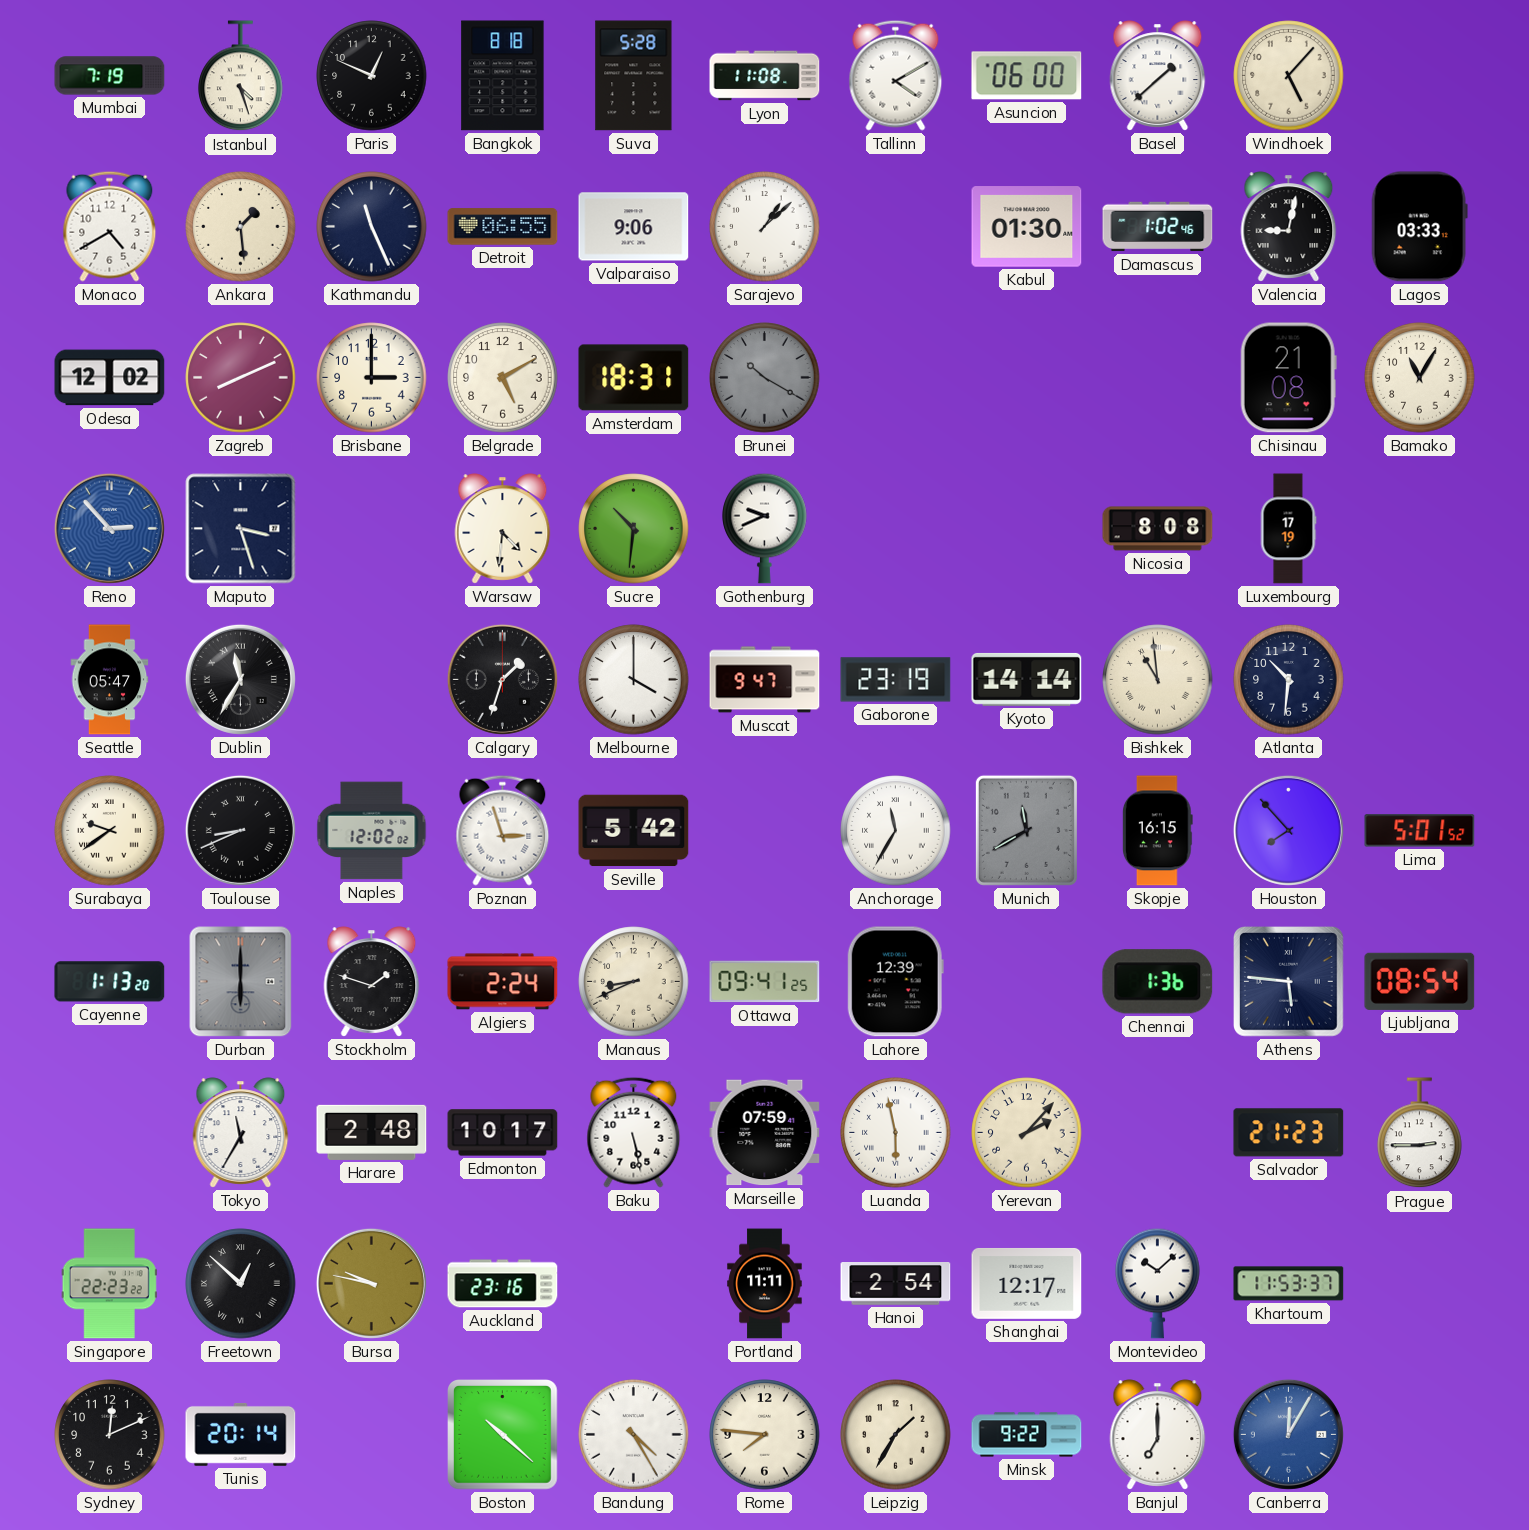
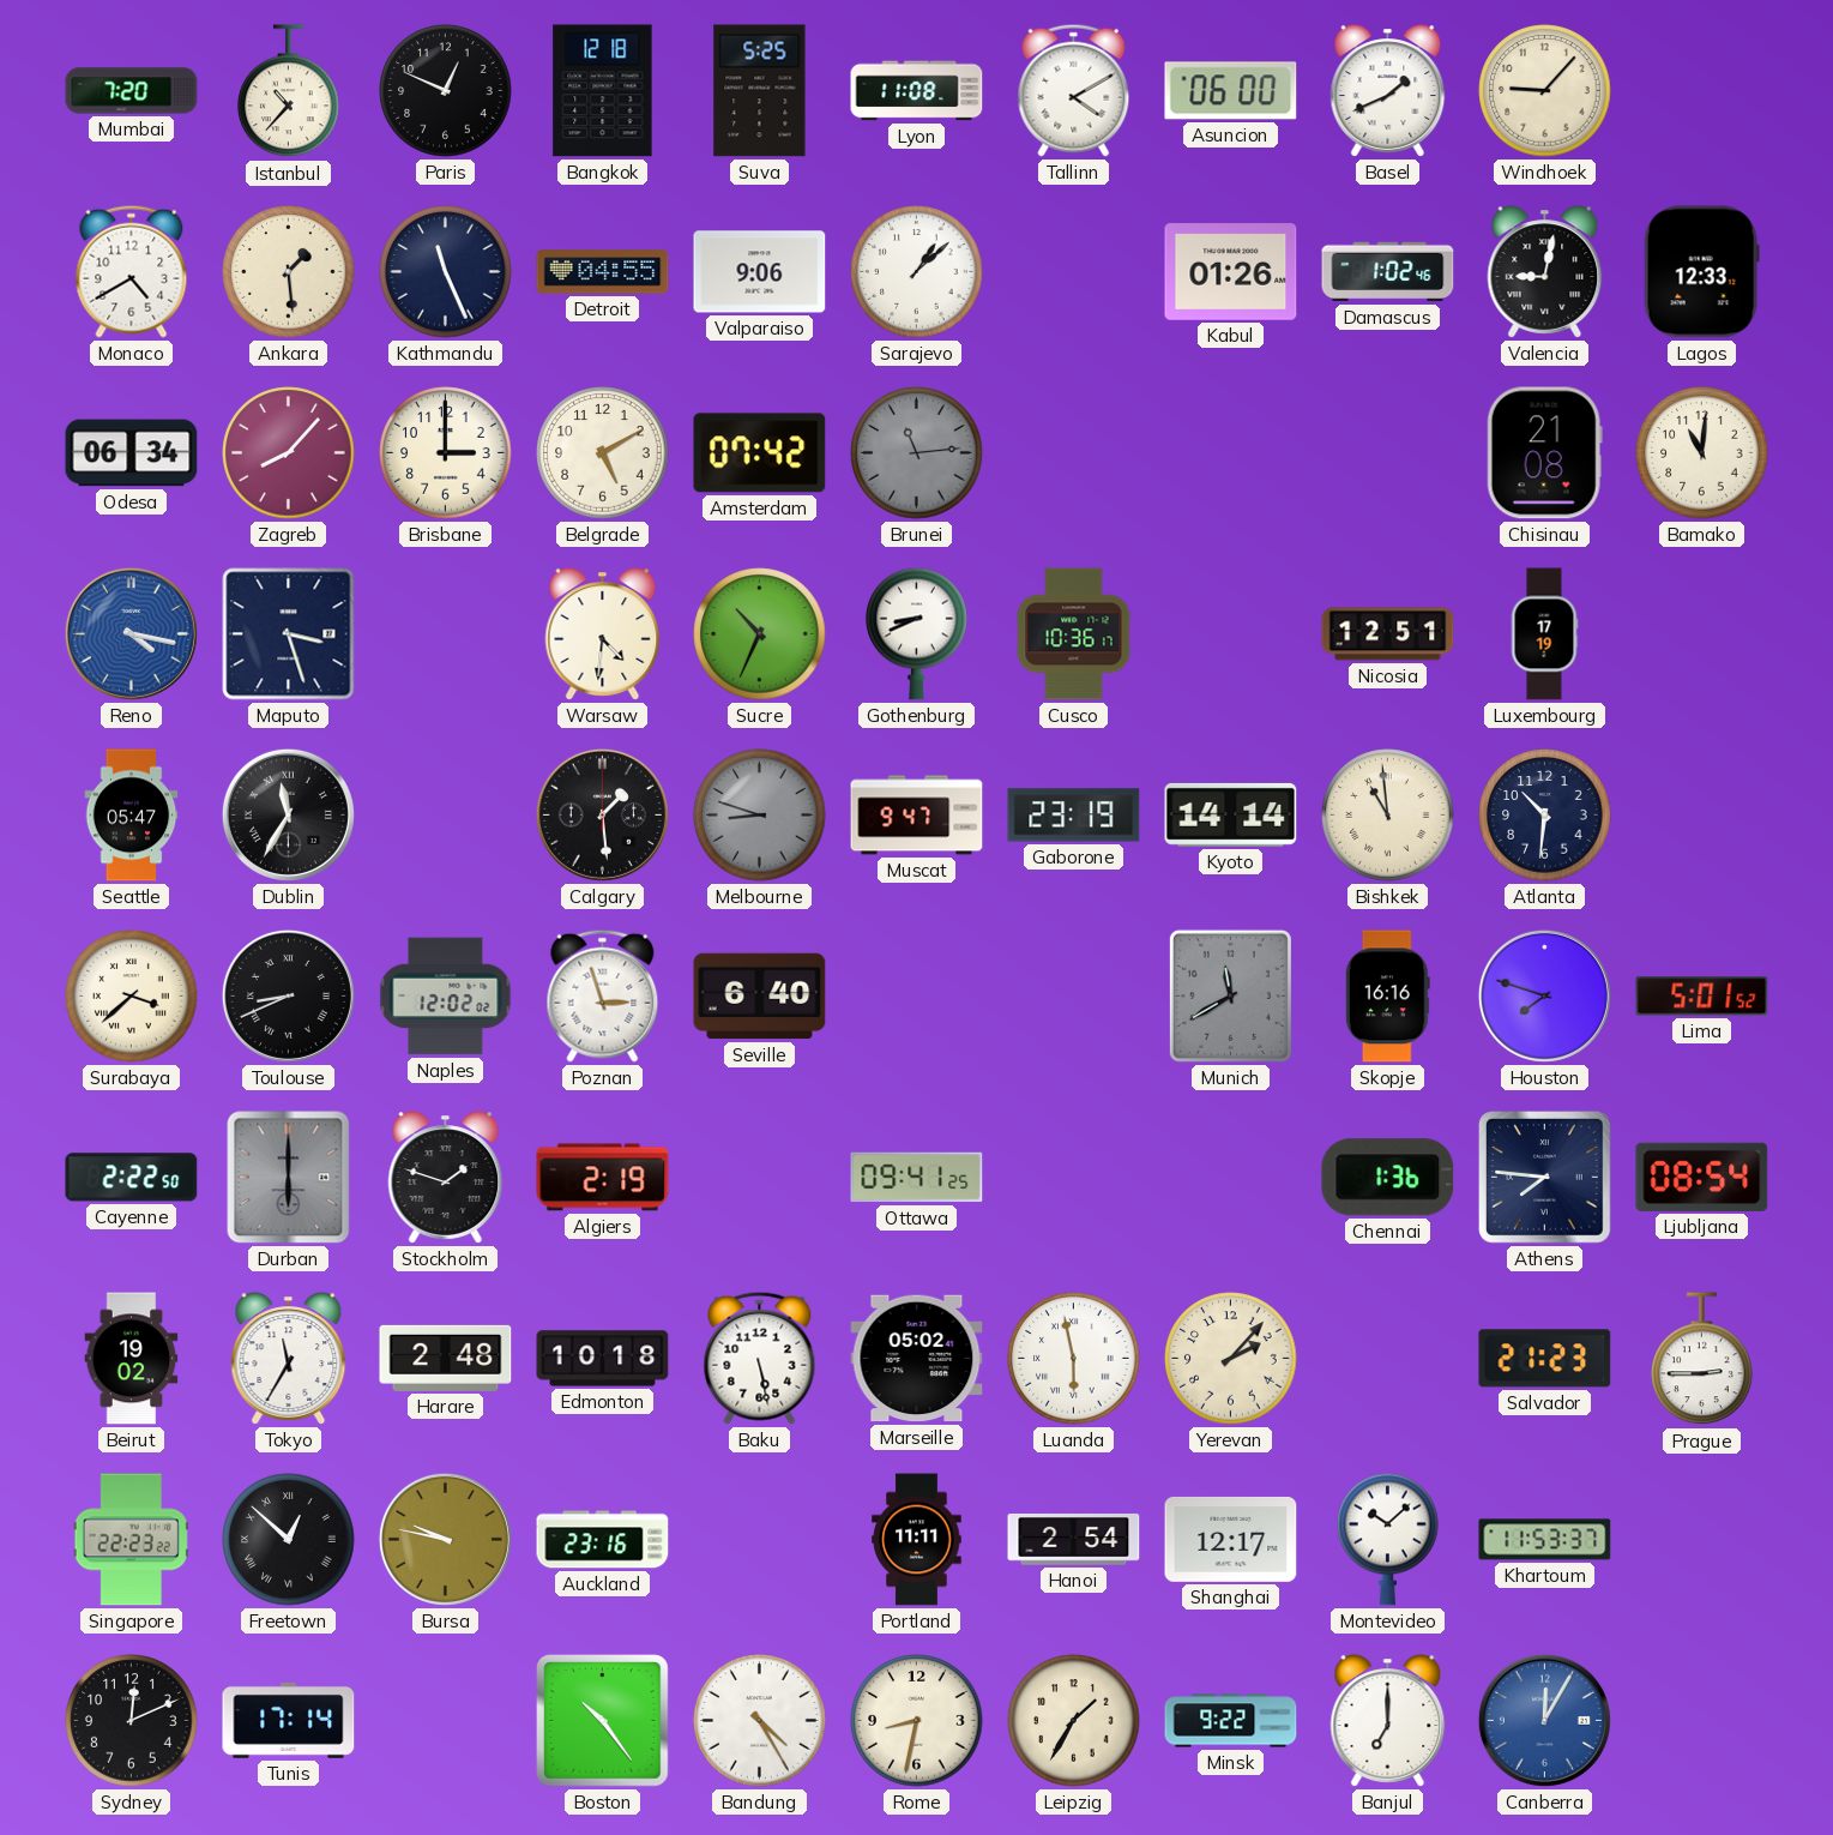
Mumbai: 7:19 -> 7:20
Istanbul: 4:27 -> 10:37
Bangkok: 8:18 -> 12:18
Suva: 5:28 -> 5:25
Basel: 1:38 -> 1:41
Windhoek: 5:07 -> 9:07
Detroit: 06:55 -> 04:55
Kabul: 01:30 -> 01:26
Lagos: 03:33 -> 12:33
Odesa: 12:02 -> 06:34
Zagreb: 8:11 -> 8:07
Amsterdam: 18:31 -> 07:42
Brunei: 10:20 -> 11:14
Bamako: 11:05 -> 11:01
Reno: 2:53 -> 4:17
Sucre: 10:31 -> 10:34
Gothenburg: 9:41 -> 8:41
Cusco: none -> 10:36
Nicosia: 8:08 -> 12:51
Calgary: 1:33 -> 1:29
Melbourne: 4:00 -> 8:48
Melbourne dial: white -> grey
Surabaya: 9:39 -> 3:38
Seville: 5:42 -> 6:40
Anchorage: 11:35 -> none
Skopje: 16:15 -> 16:16
Houston: 7:53 -> 7:48
Cayenne: 1:13 -> 2:22
Algiers: 2:24 -> 2:19
Manaus: 8:41 -> none
Lahore: 12:39 -> none
Athens: 5:46 -> 7:46
Beirut: none -> 19:02
Edmonton: 10:17 -> 10:18
Marseille: 07:59 -> 05:02
Tunis: 20:14 -> 17:14
Boston: 10:22 -> 10:24
Rome: 7:46 -> 8:32
